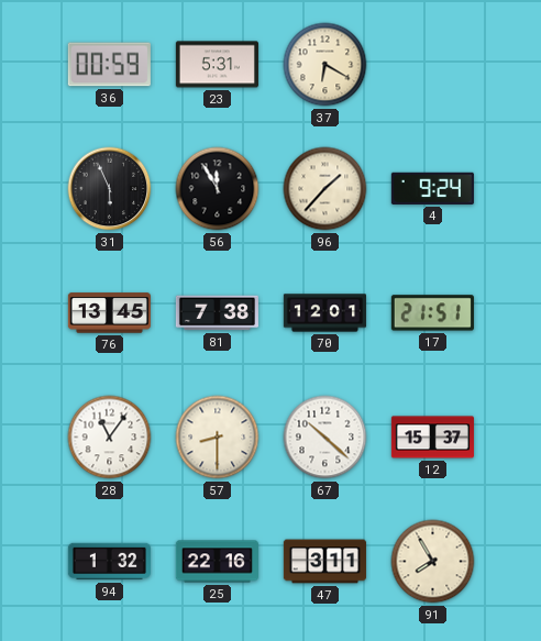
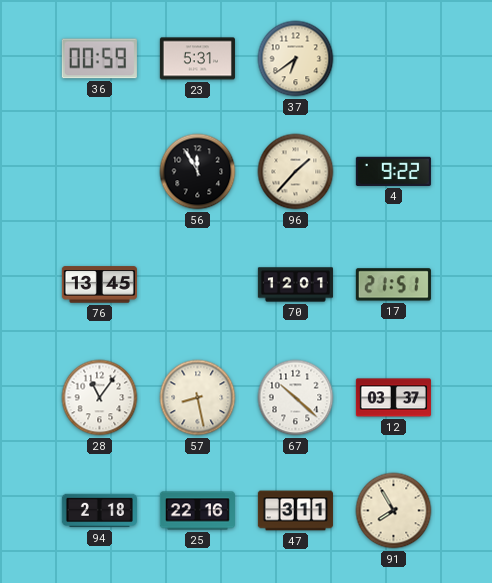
37: 6:20 -> 6:39
31: 5:56 -> none
4: 9:24 -> 9:22
81: 7:38 -> none
57: 8:30 -> 8:28
12: 15:37 -> 03:37
94: 1:32 -> 2:18
